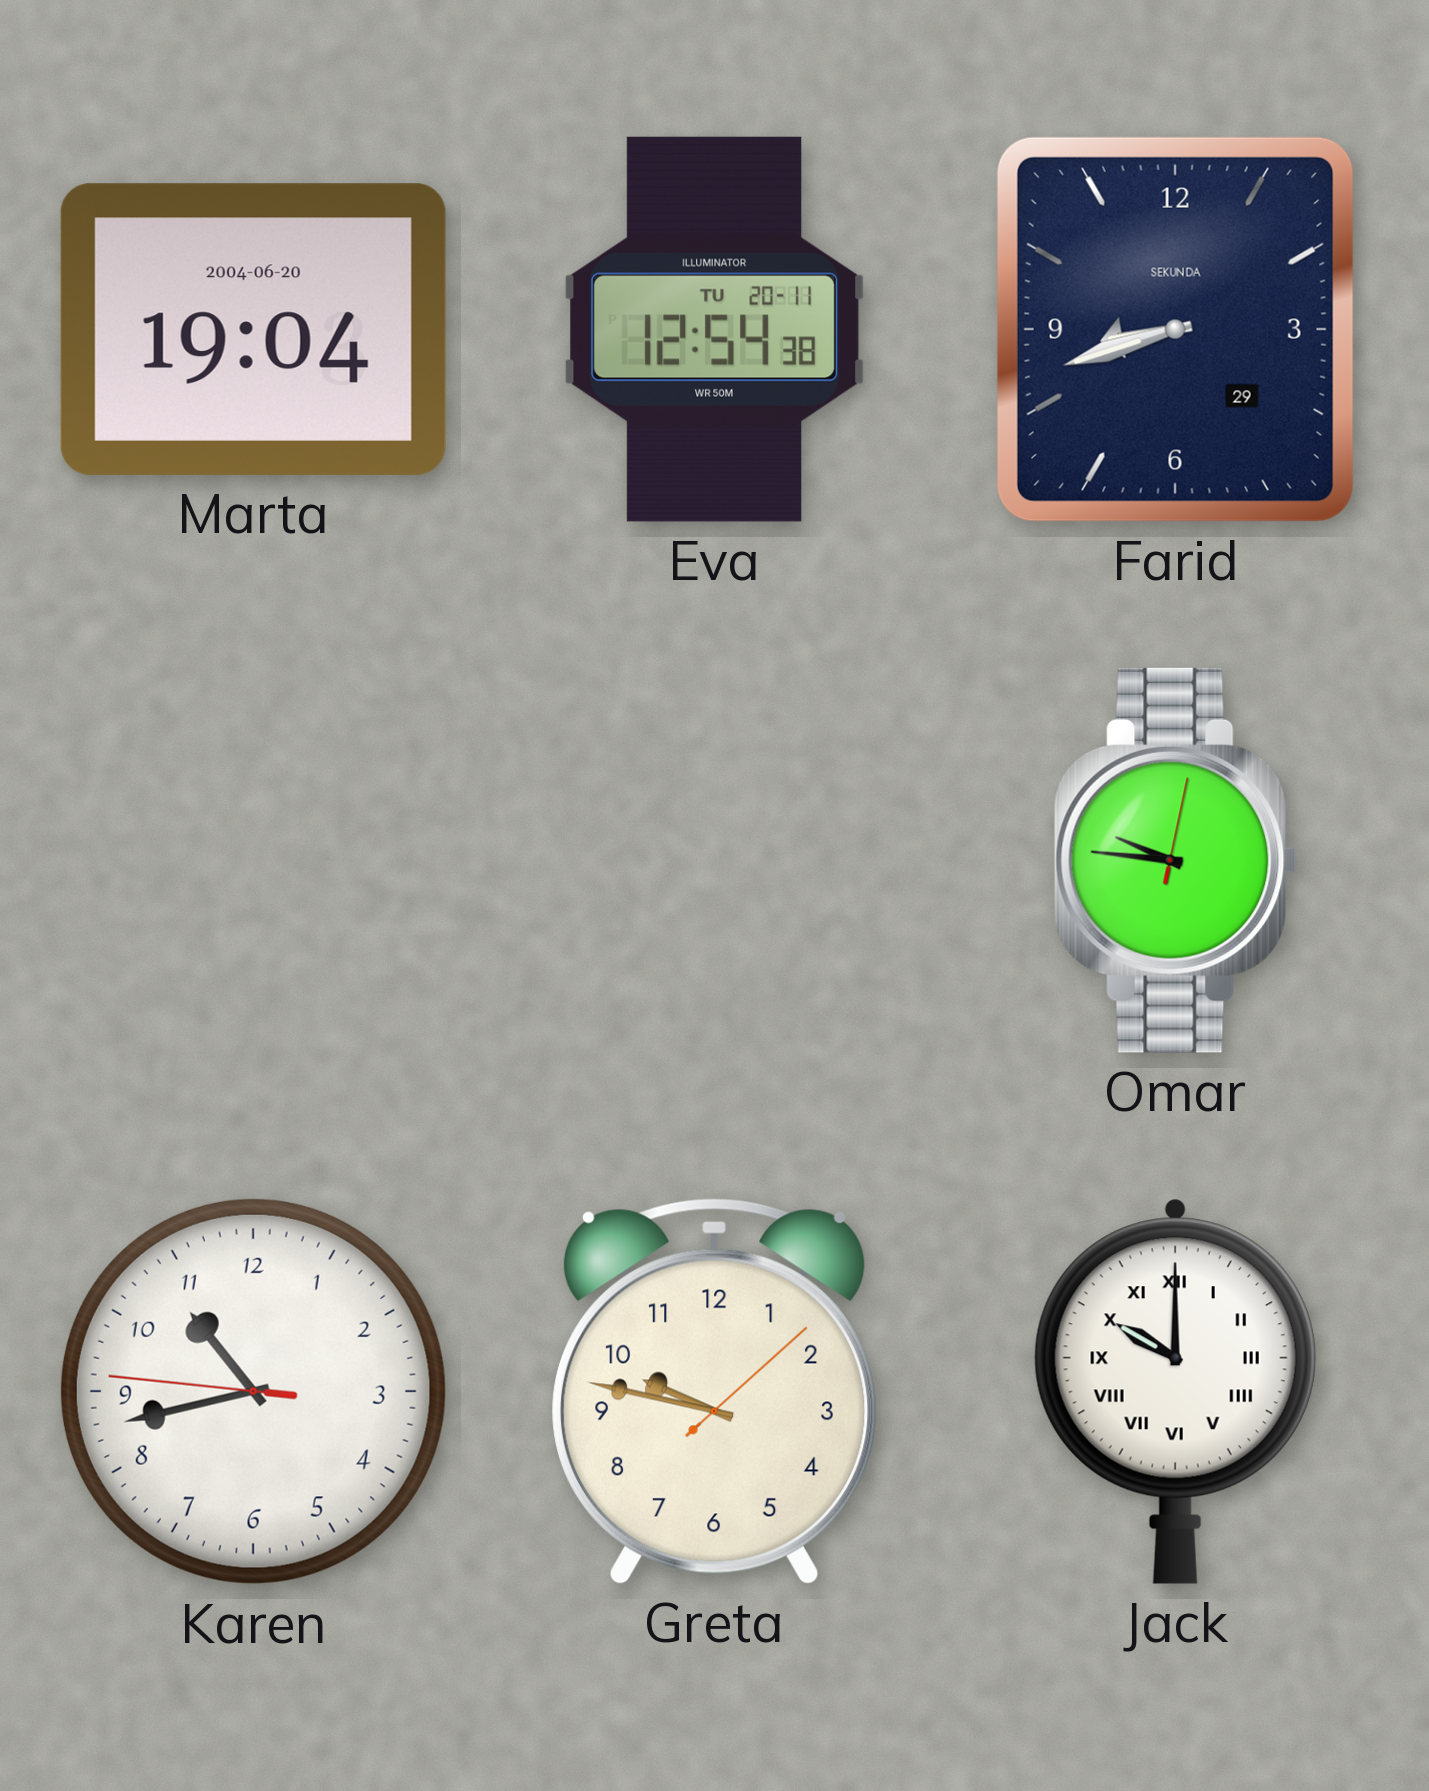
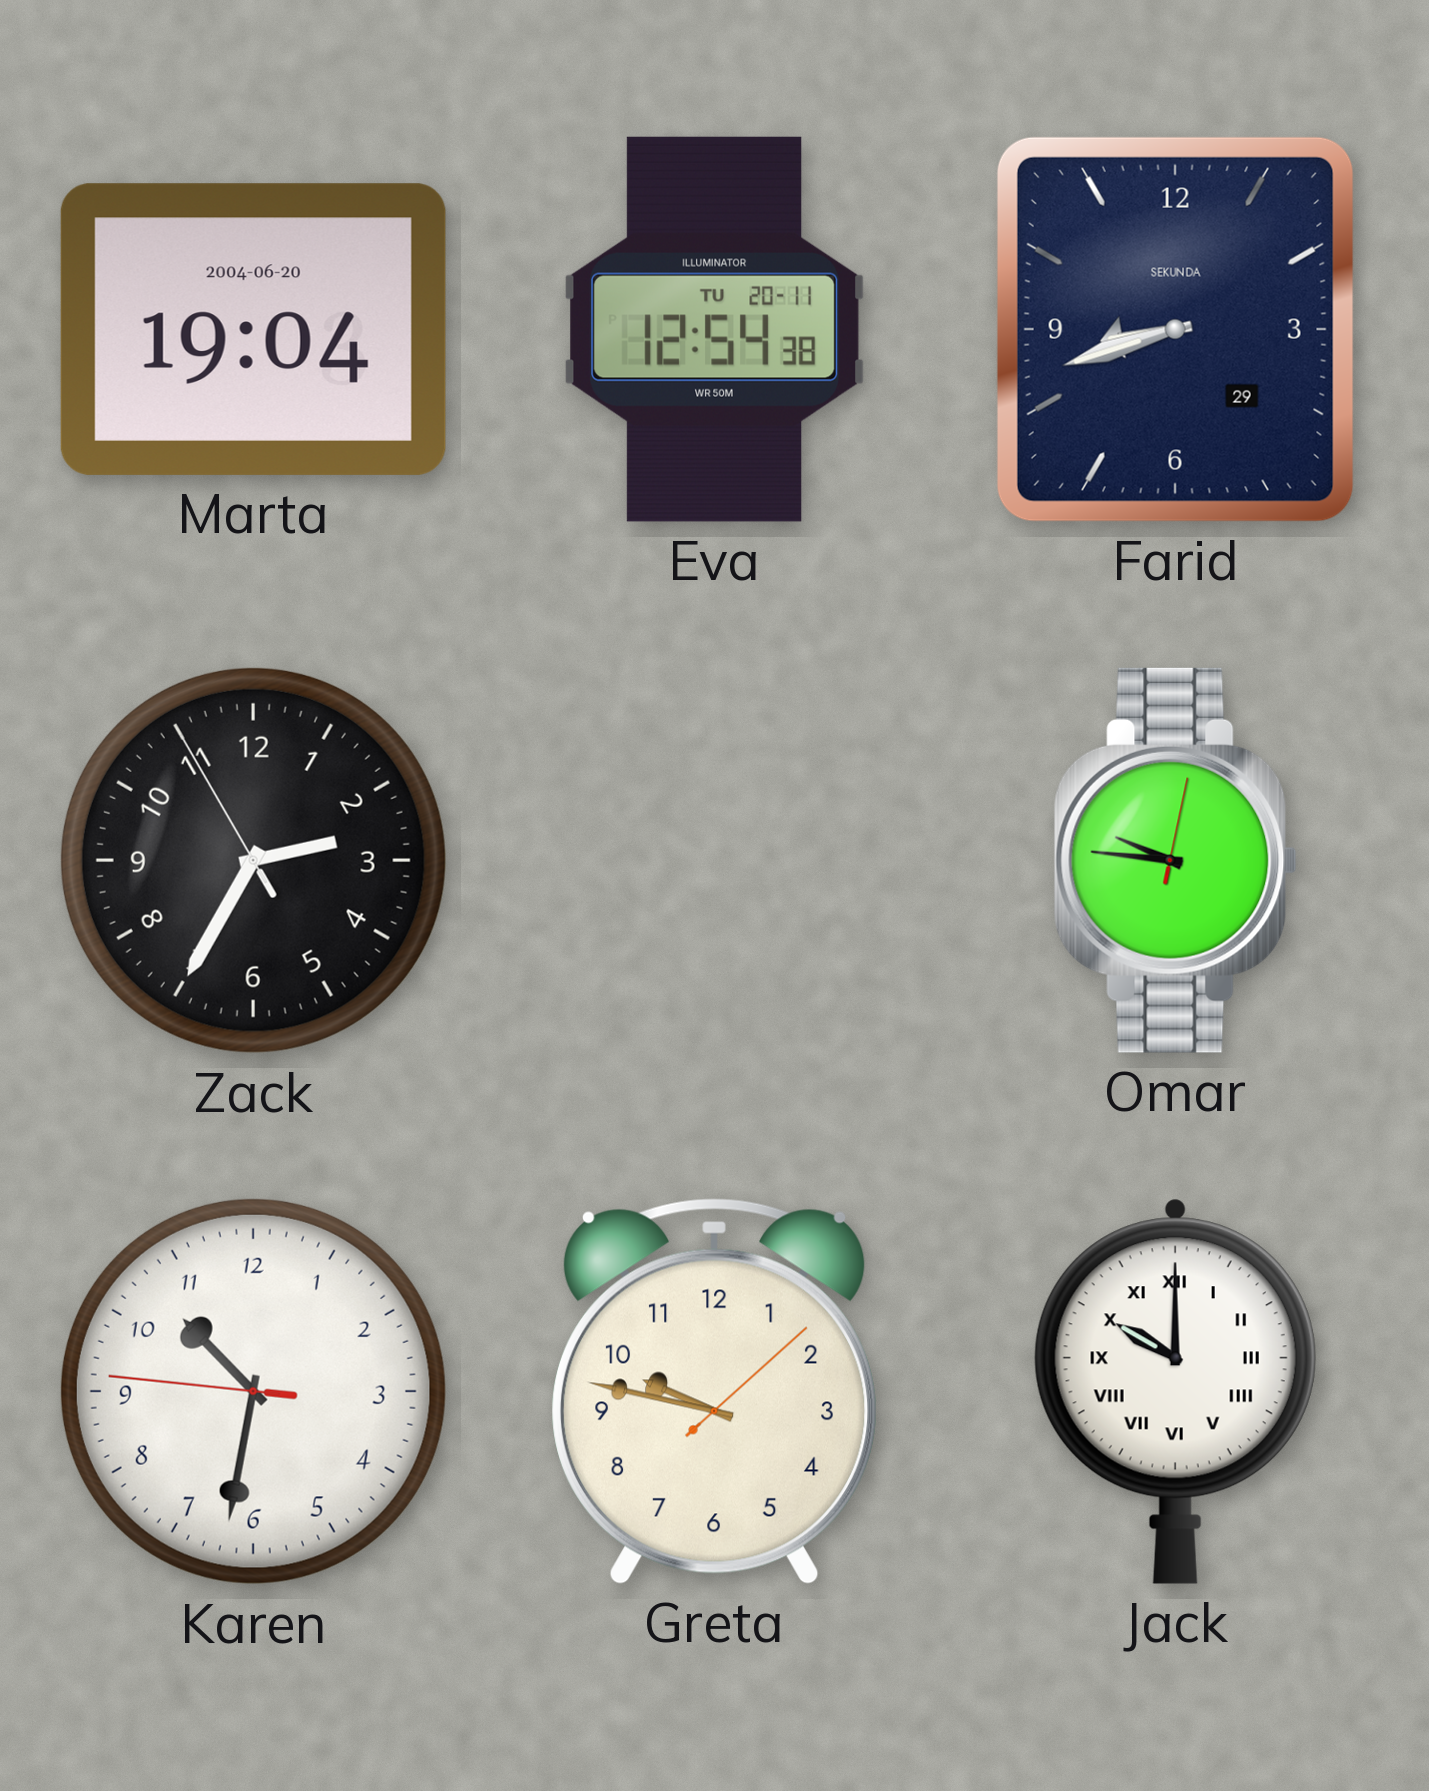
Zack: none -> 2:34
Karen: 10:42 -> 10:31
